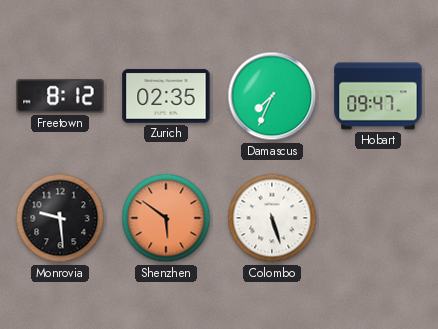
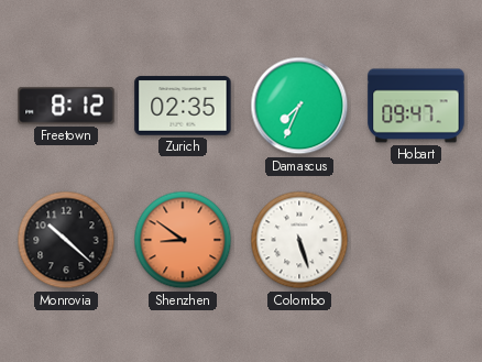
Monrovia: 9:29 -> 10:22
Shenzhen: 5:51 -> 8:51
